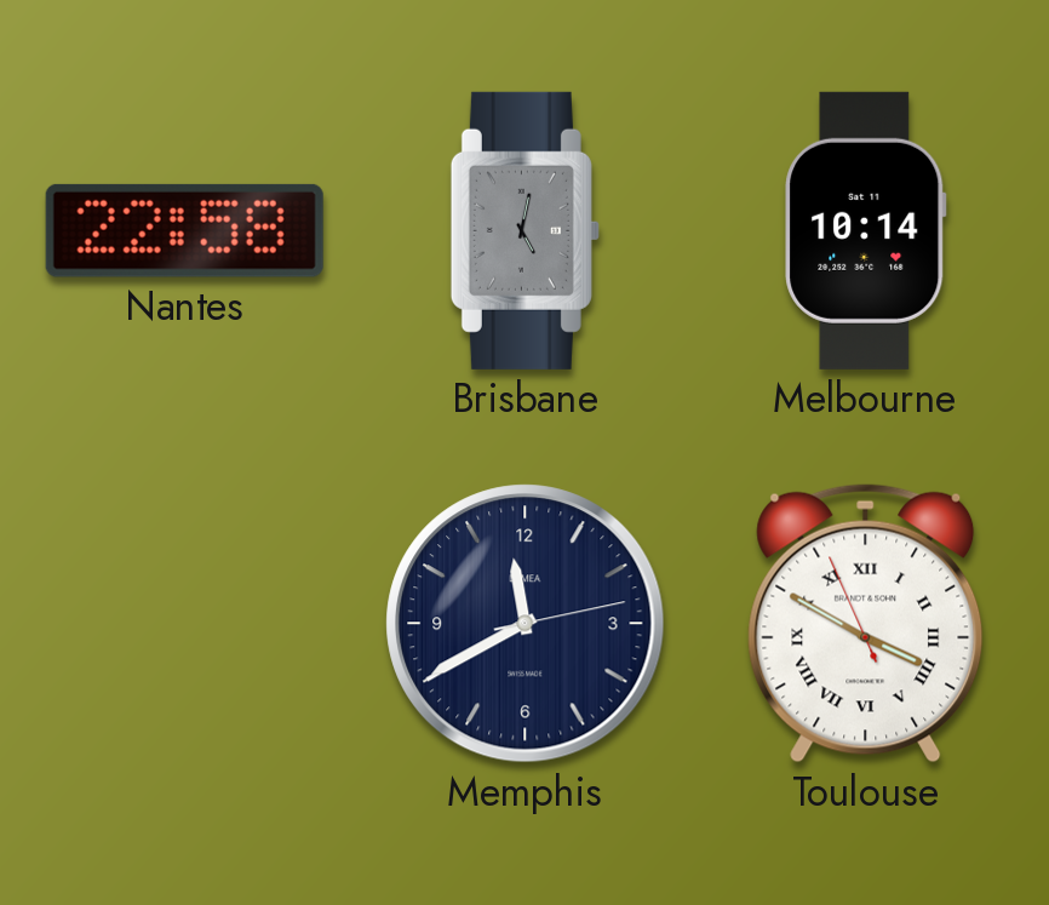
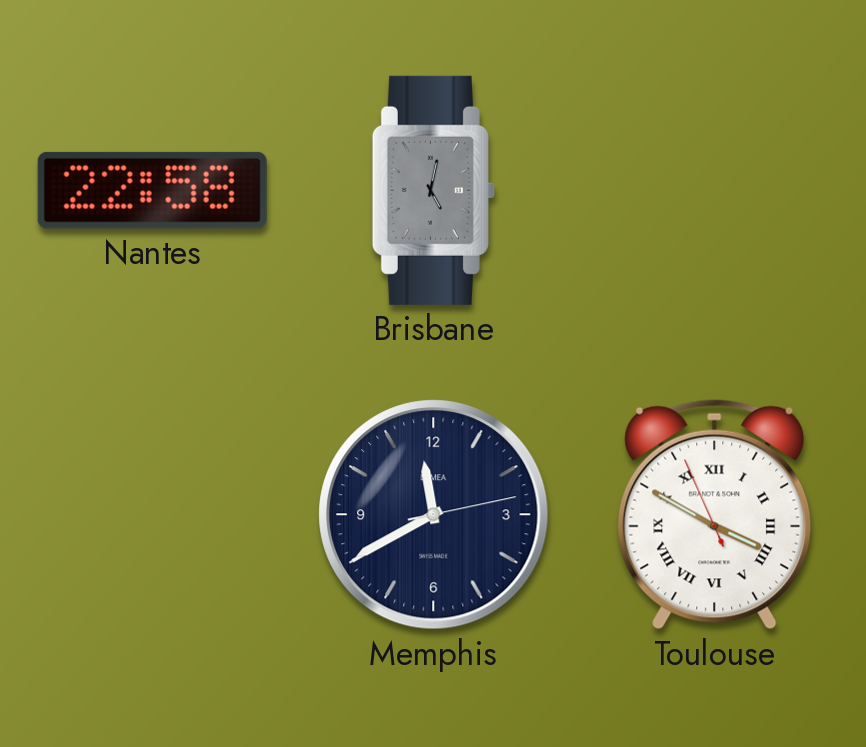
Melbourne: 10:14 -> none
